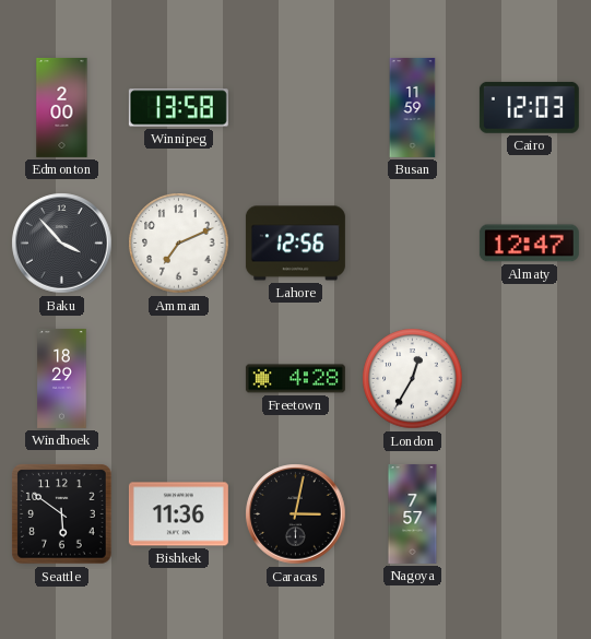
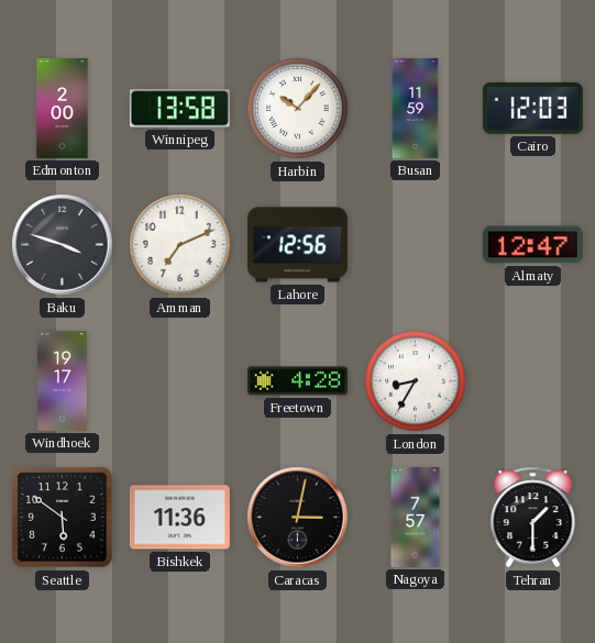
Harbin: none -> 10:07
Baku: 3:53 -> 3:48
Windhoek: 18:29 -> 19:17
London: 12:35 -> 8:35
Tehran: none -> 1:30
